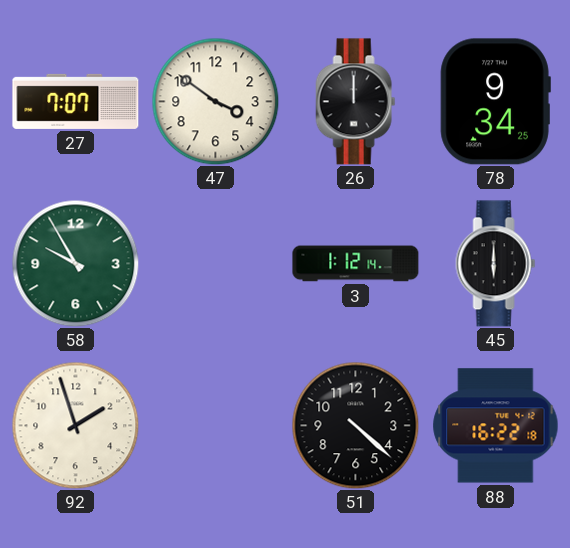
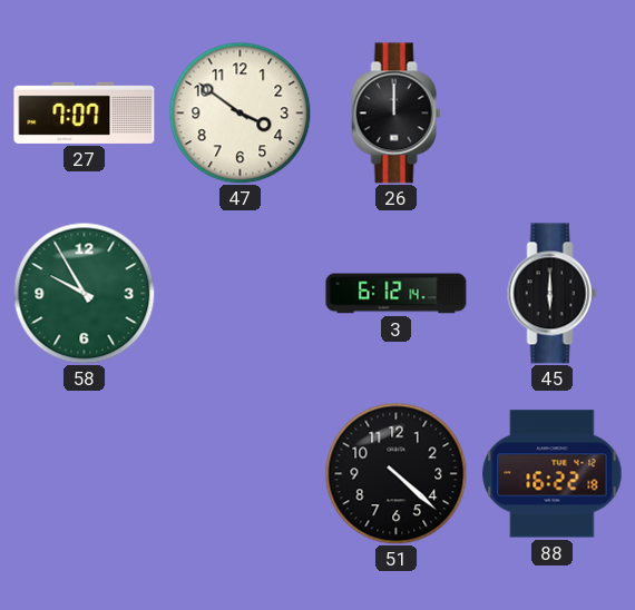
78: 9:34 -> none
3: 1:12 -> 6:12
92: 1:57 -> none
